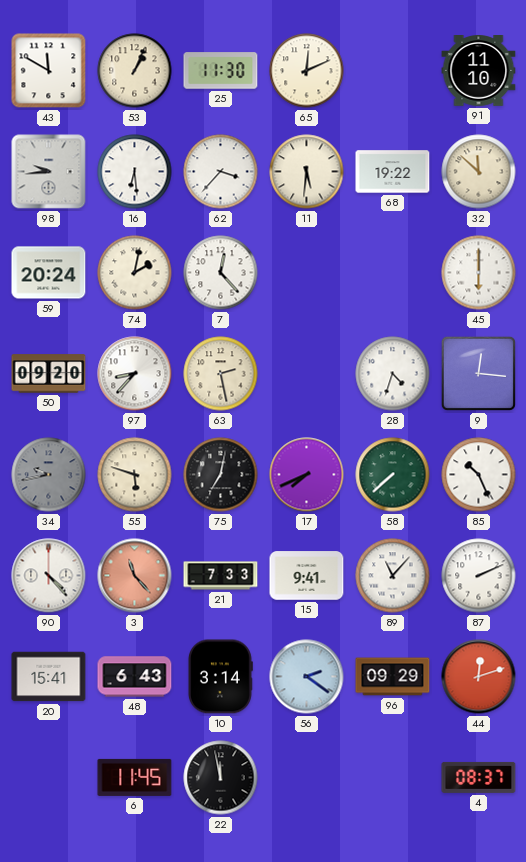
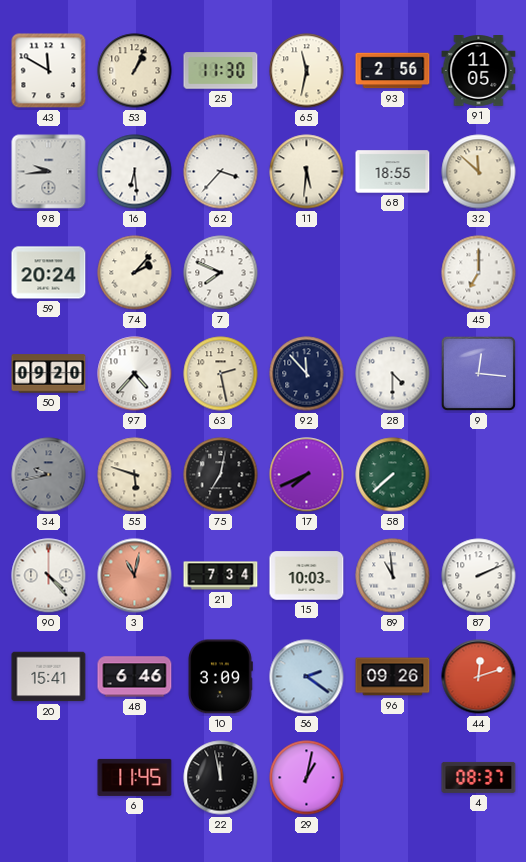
65: 12:11 -> 11:32
93: none -> 2:56
91: 11:10 -> 11:05
68: 19:22 -> 18:55
74: 2:02 -> 2:07
7: 12:23 -> 7:49
45: 6:00 -> 7:00
97: 8:37 -> 4:37
92: none -> 11:53
28: 4:33 -> 4:30
85: 10:26 -> none
3: 11:23 -> 11:02
21: 7:33 -> 7:34
15: 9:41 -> 10:03
89: 11:07 -> 10:59
48: 6:43 -> 6:46
10: 3:14 -> 3:09
96: 09:29 -> 09:26
29: none -> 1:02
